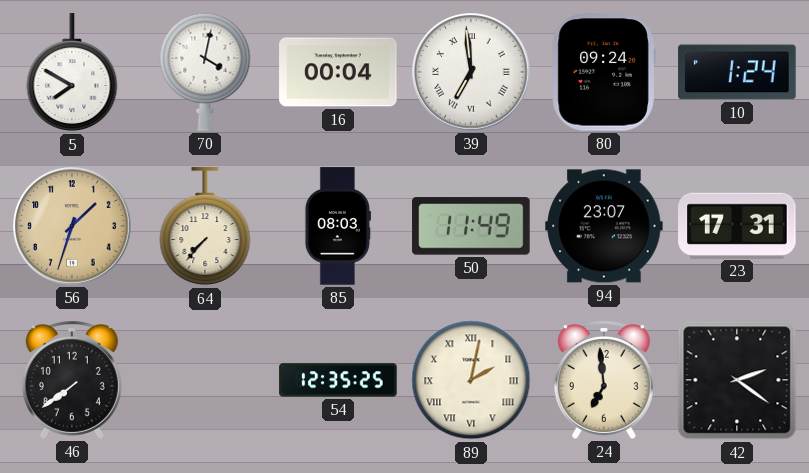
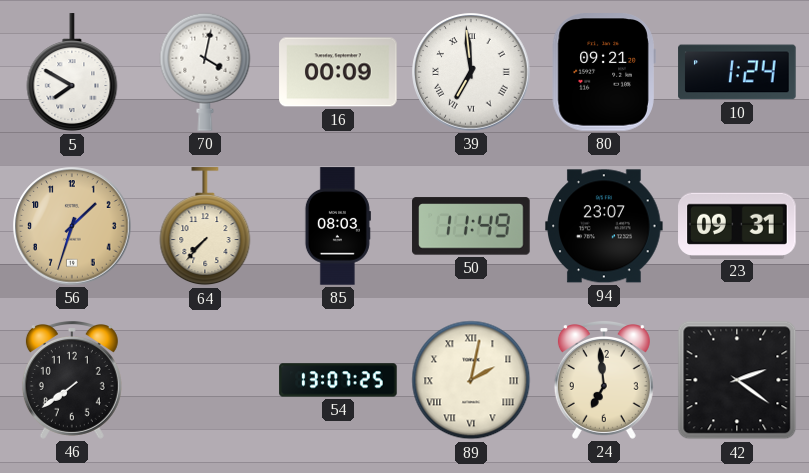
16: 00:04 -> 00:09
80: 09:24 -> 09:21
23: 17:31 -> 09:31
54: 12:35 -> 13:07
